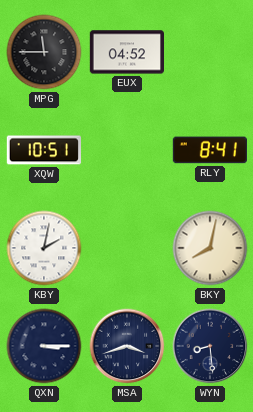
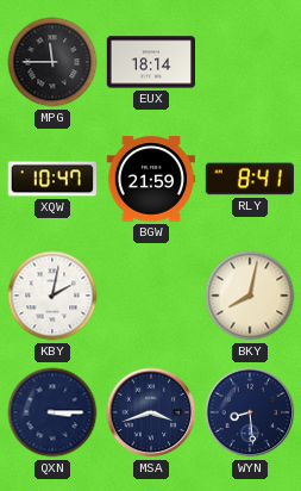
EUX: 04:52 -> 18:14
XQW: 10:51 -> 10:47
BGW: none -> 21:59
